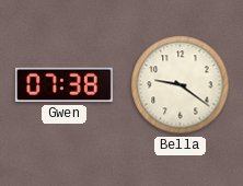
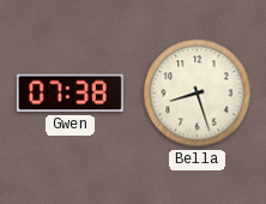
Bella: 9:21 -> 8:27
